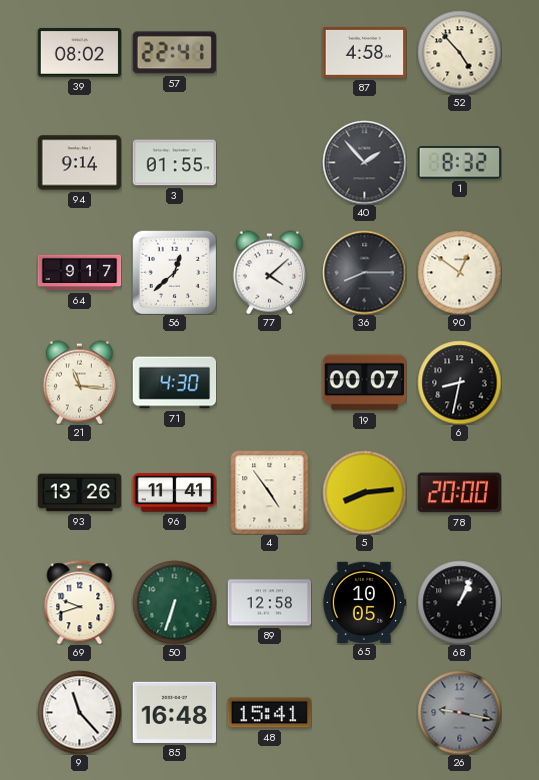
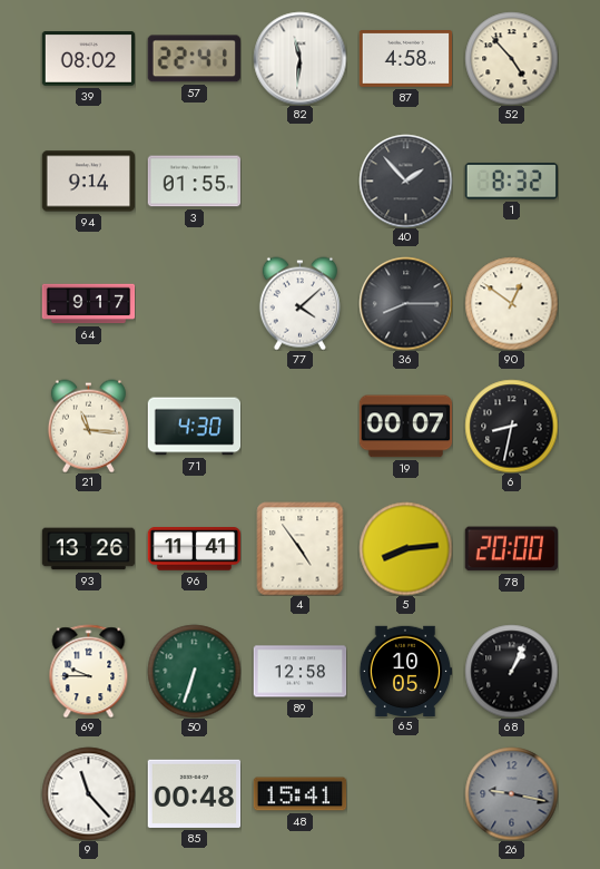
82: none -> 11:31
56: 12:38 -> none
69: 9:42 -> 9:45
85: 16:48 -> 00:48
